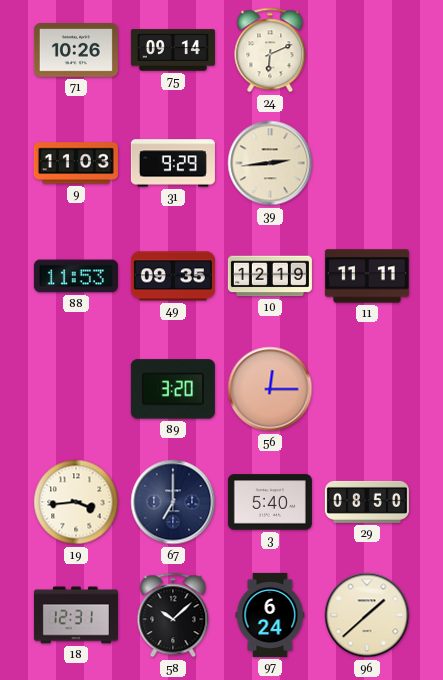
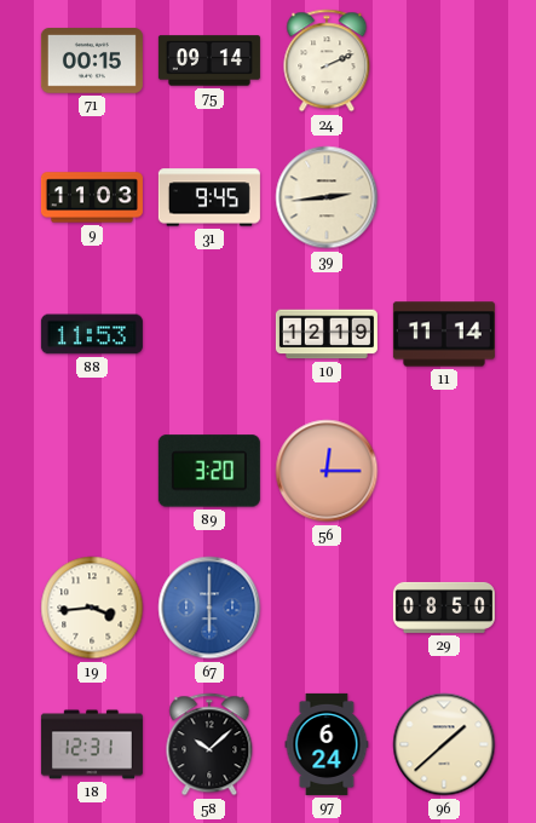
71: 10:26 -> 00:15
24: 6:11 -> 2:11
31: 9:29 -> 9:45
49: 09:35 -> none
11: 11:11 -> 11:14
67: 7:00 -> 6:00
67 dial: navy -> blue
3: 5:40 -> none
